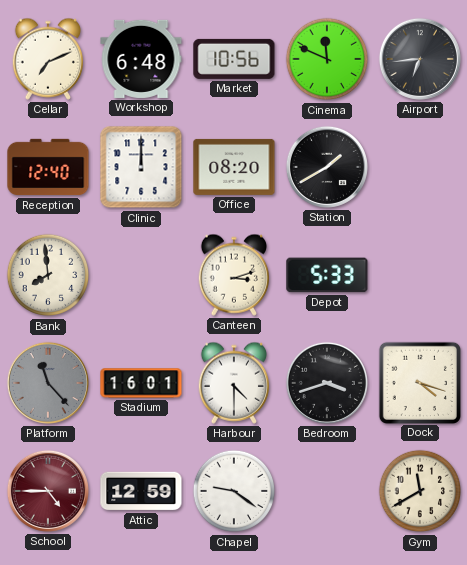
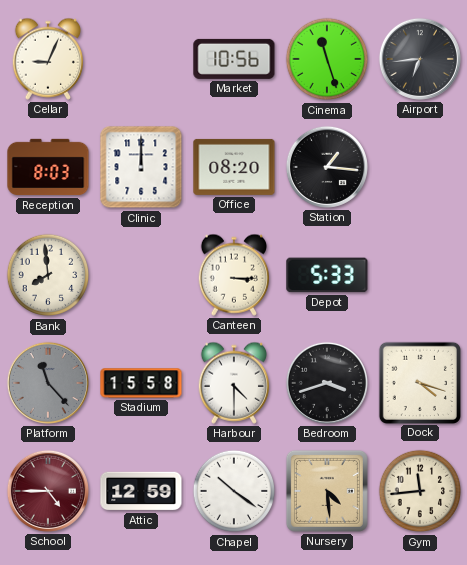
Cellar: 7:11 -> 9:04
Workshop: 6:48 -> none
Cinema: 11:49 -> 11:27
Reception: 12:40 -> 8:03
Station: 1:40 -> 1:16
Canteen: 3:12 -> 3:15
Stadium: 16:01 -> 15:58
Chapel: 9:21 -> 10:21
Nursery: none -> 4:29
Gym: 11:40 -> 11:44
